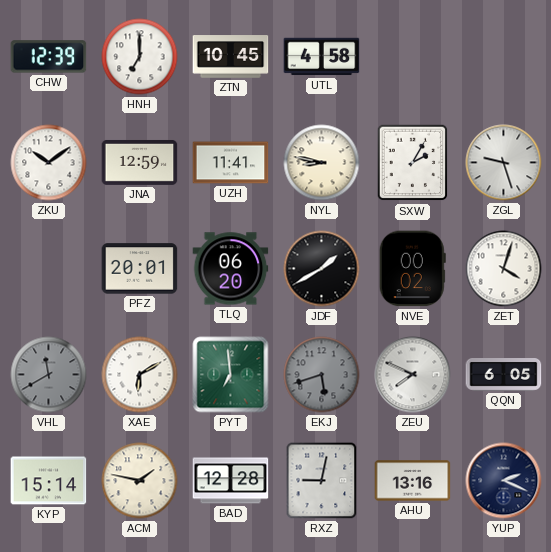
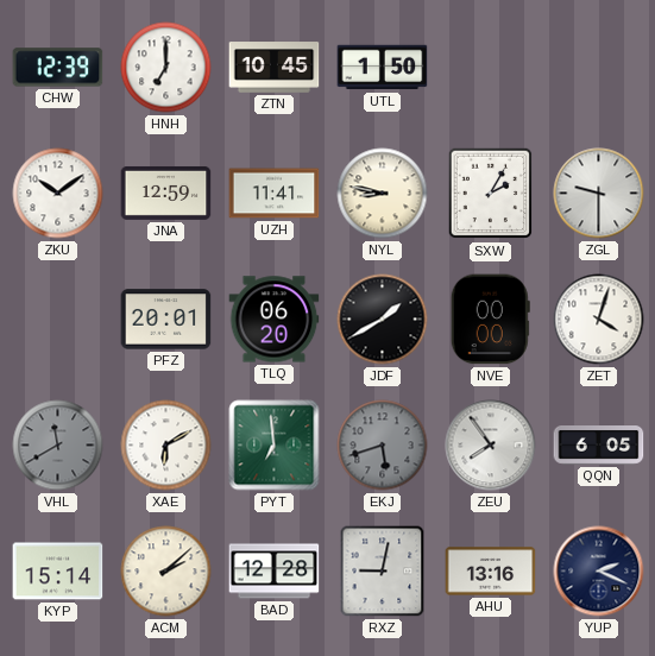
UTL: 4:58 -> 1:50
ZGL: 9:27 -> 9:30
NVE: 00:02 -> 00:00
ZEU: 7:49 -> 7:54
ACM: 1:47 -> 2:08
